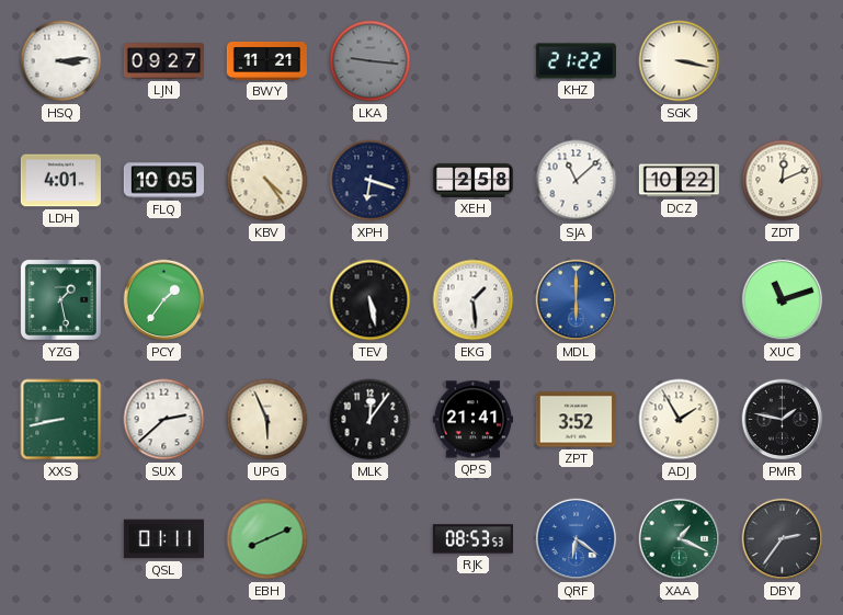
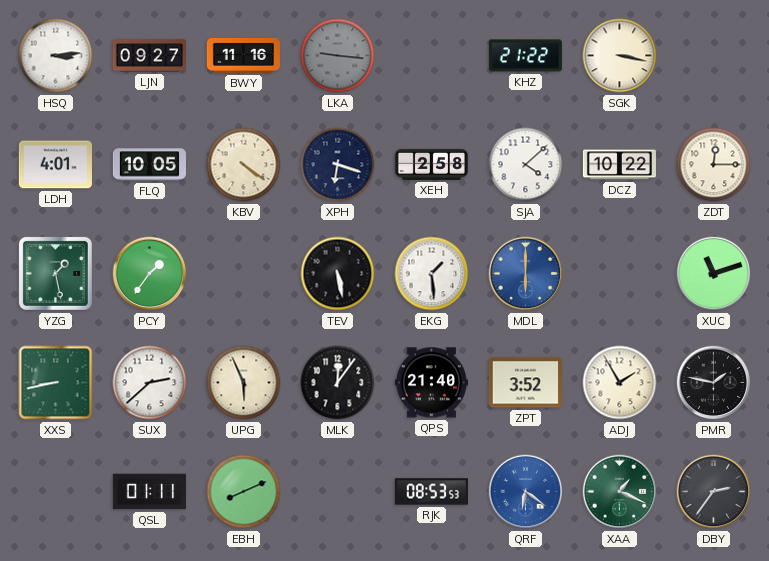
BWY: 11:21 -> 11:16
KBV: 4:24 -> 4:21
SJA: 11:08 -> 4:08
ZDT: 12:11 -> 12:15
QPS: 21:41 -> 21:40
